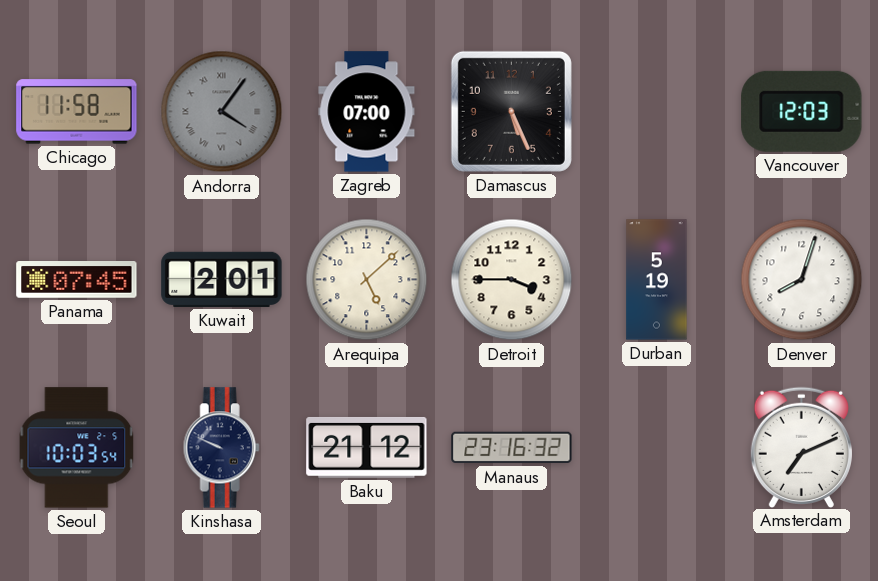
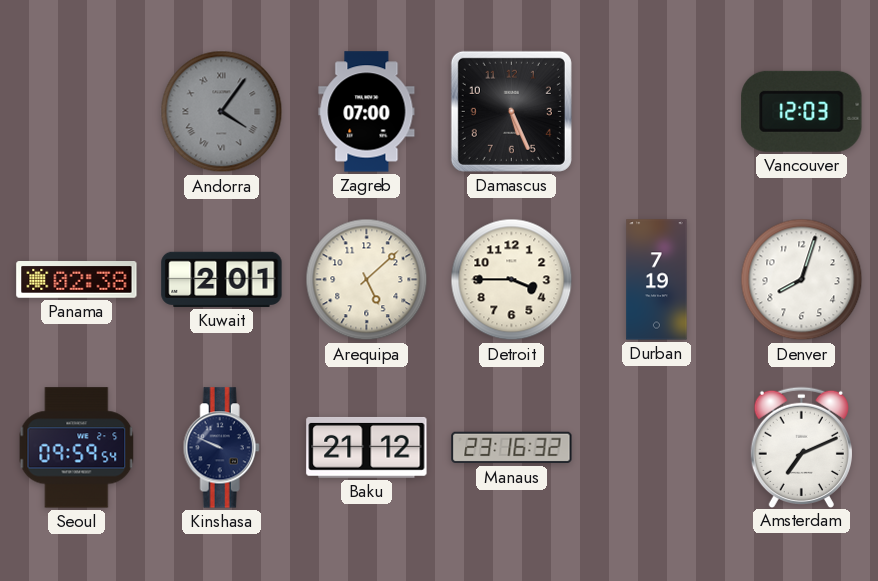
Chicago: 11:58 -> none
Panama: 07:45 -> 02:38
Durban: 5:19 -> 7:19
Seoul: 10:03 -> 09:59
